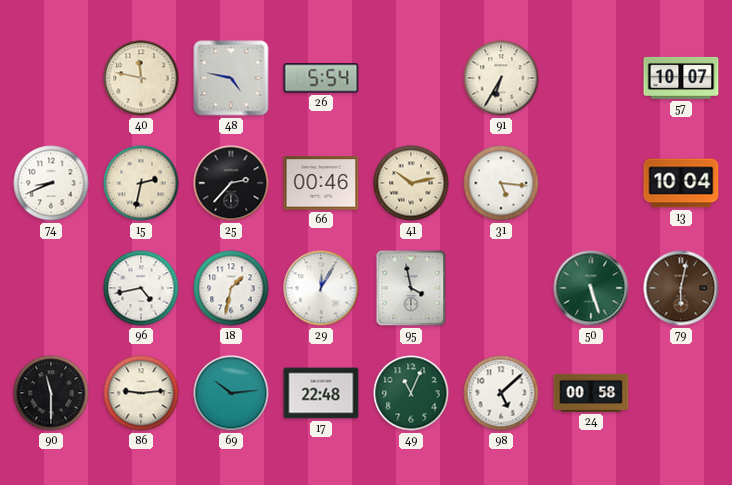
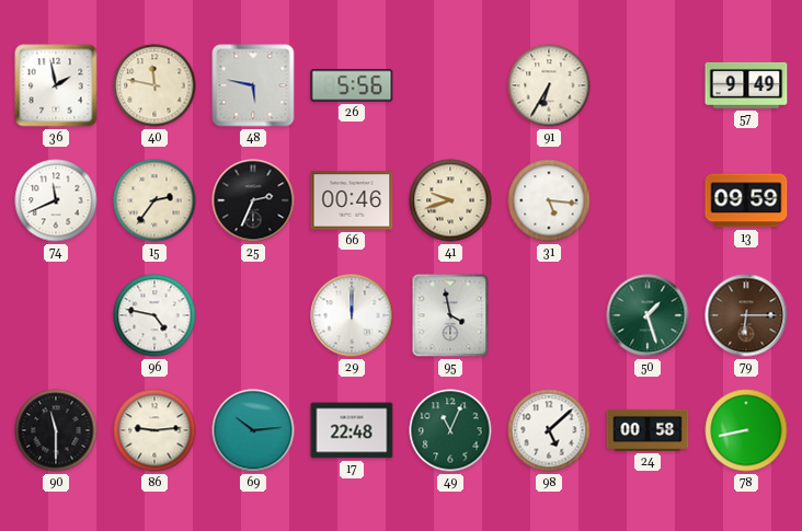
36: none -> 1:58
48: 4:47 -> 5:47
26: 5:54 -> 5:56
57: 10:07 -> 9:49
74: 8:41 -> 11:41
15: 2:32 -> 2:36
25: 2:37 -> 2:34
41: 10:13 -> 9:42
13: 10:04 -> 09:59
96: 4:43 -> 4:47
18: 1:32 -> none
29: 12:05 -> 12:00
50: 5:27 -> 1:27
79: 6:02 -> 6:15
78: none -> 8:43
